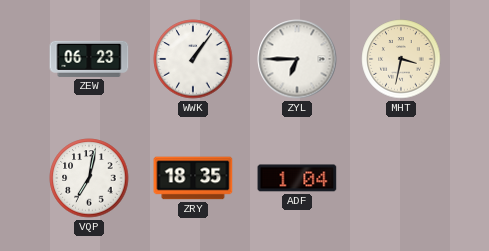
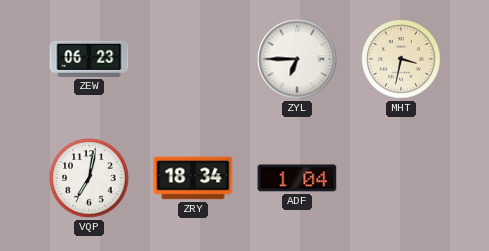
WWK: 1:06 -> none
ZRY: 18:35 -> 18:34
